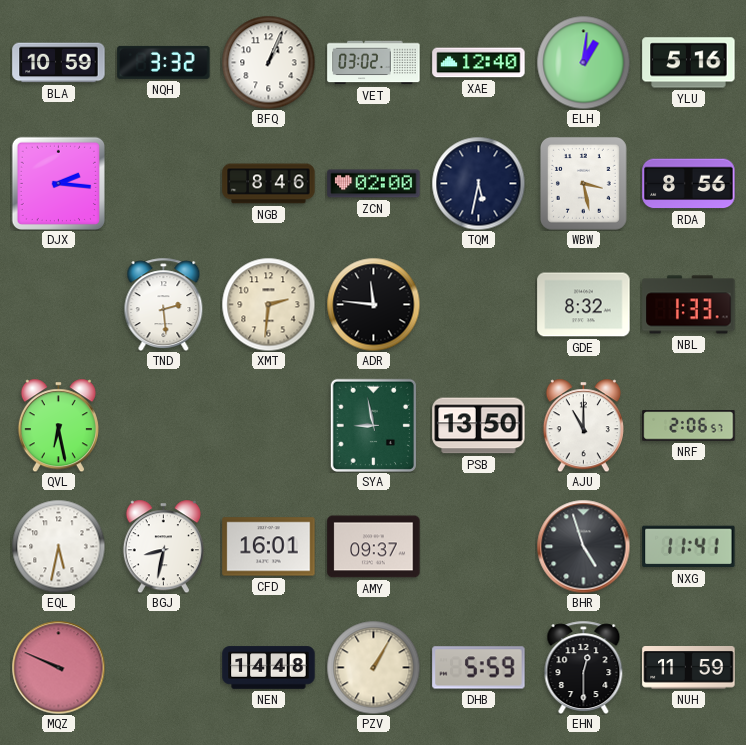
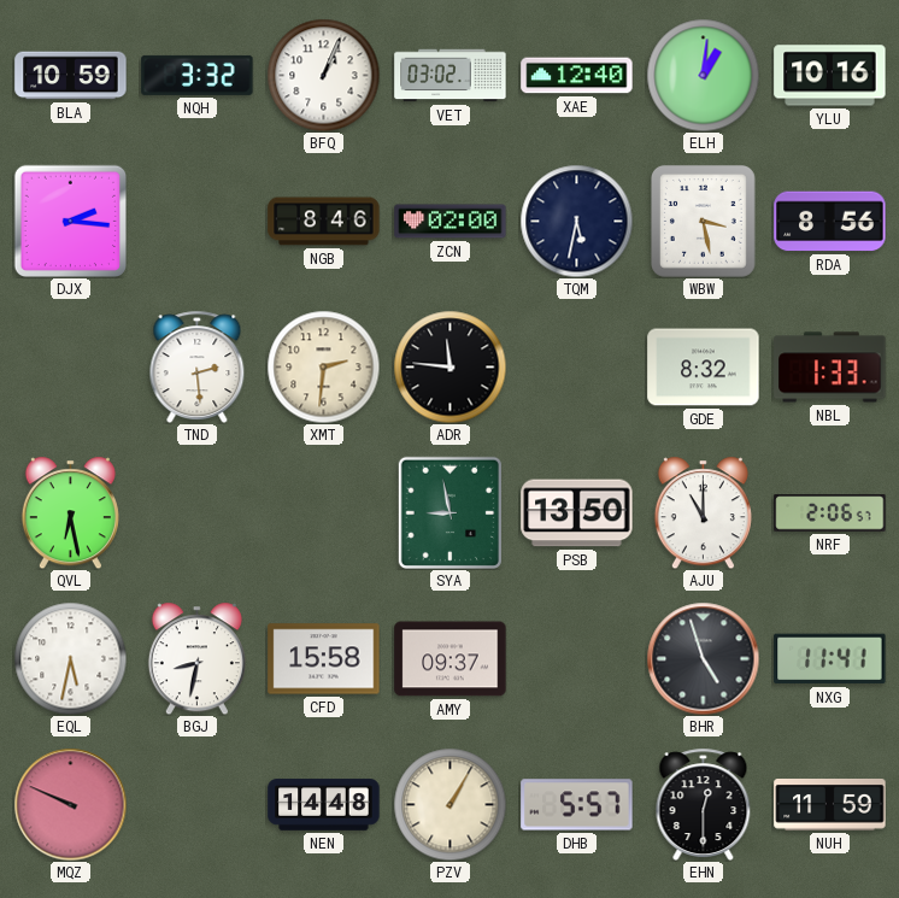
YLU: 5:16 -> 10:16
CFD: 16:01 -> 15:58
DHB: 5:59 -> 5:57
